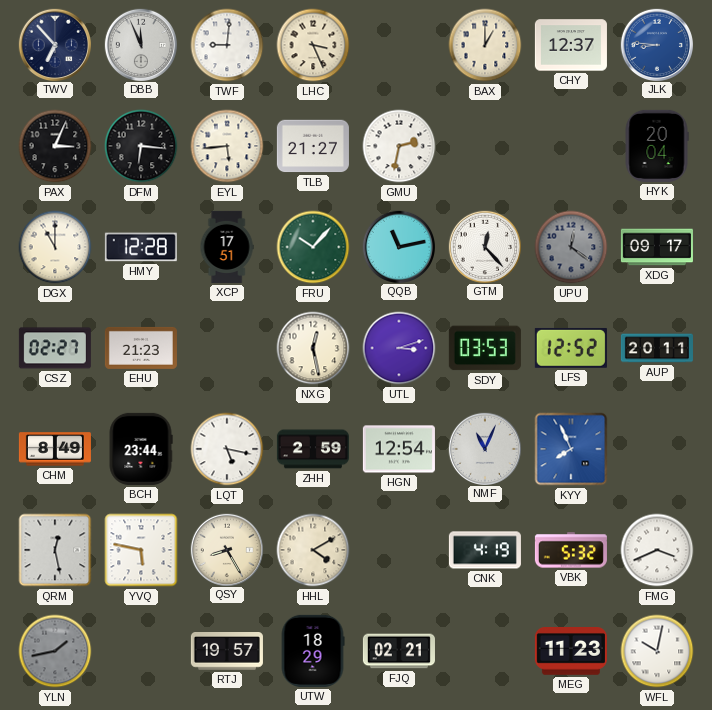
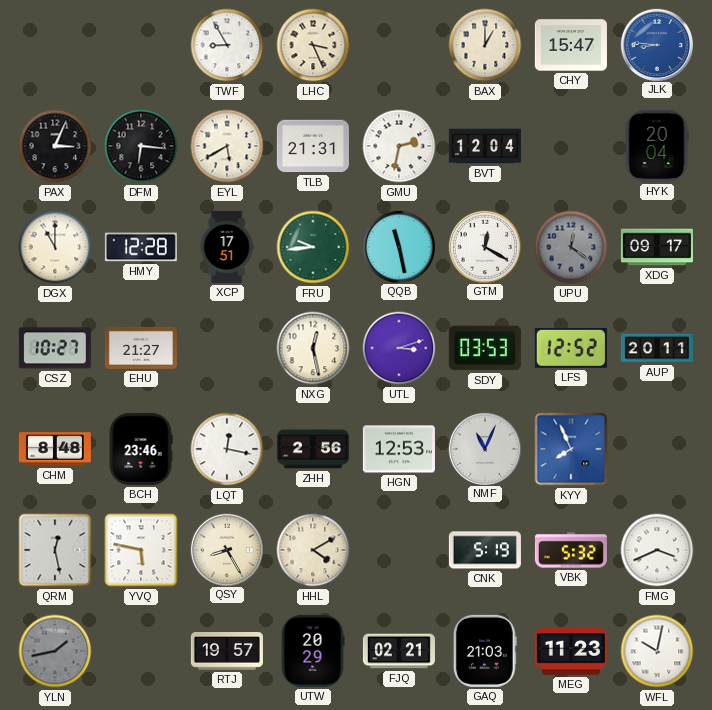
TWV: 6:53 -> none
DBB: 11:56 -> none
TWF: 9:01 -> 8:55
CHY: 12:37 -> 15:47
EYL: 5:44 -> 5:40
TLB: 21:27 -> 21:31
BVT: none -> 12:04
FRU: 10:07 -> 9:44
QQB: 11:13 -> 11:28
GTM: 12:23 -> 12:20
CSZ: 02:27 -> 10:27
EHU: 21:23 -> 21:27
CHM: 8:49 -> 8:48
BCH: 23:44 -> 23:46
LQT: 5:17 -> 12:17
ZHH: 2:59 -> 2:56
HGN: 12:54 -> 12:53
CNK: 4:19 -> 5:19
UTW: 18:29 -> 20:29
GAQ: none -> 21:03
